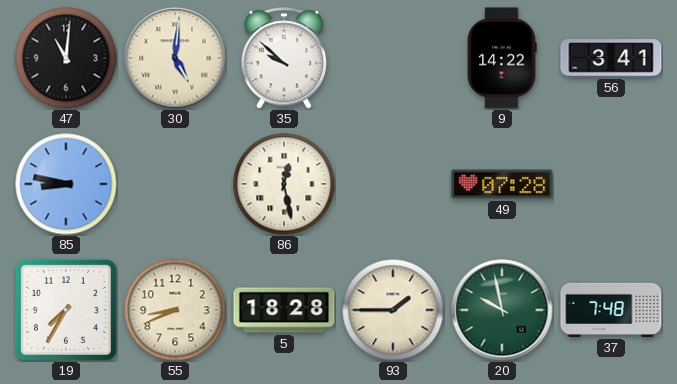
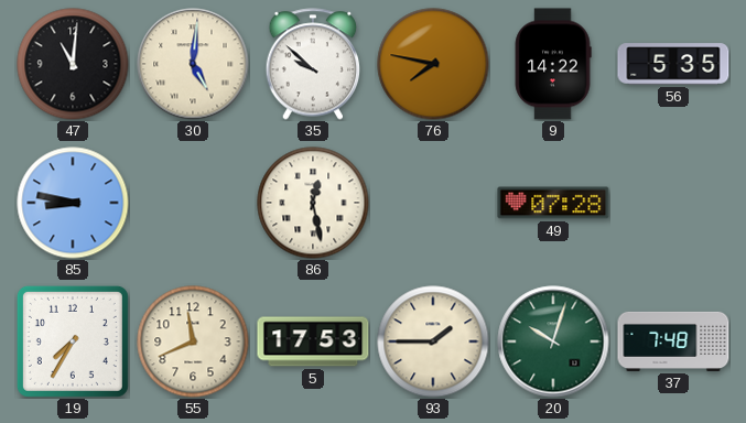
76: none -> 7:47
56: 3:41 -> 5:35
55: 8:41 -> 11:41
5: 18:28 -> 17:53
20: 9:58 -> 10:03
